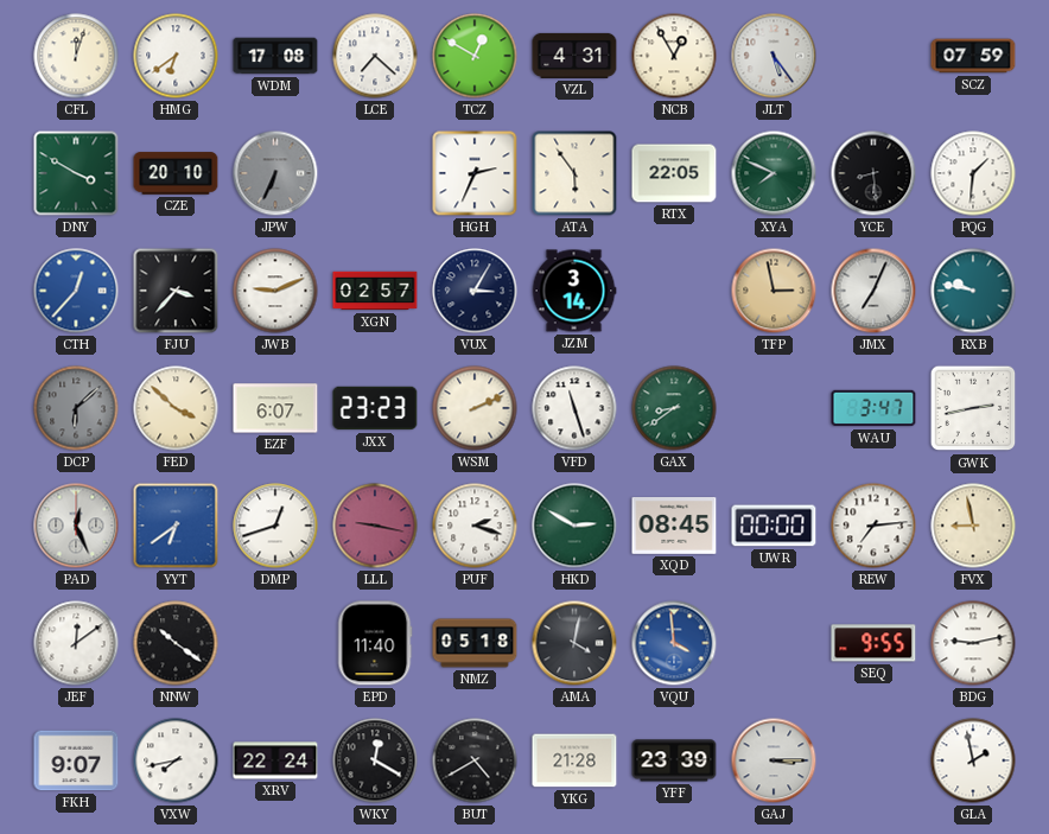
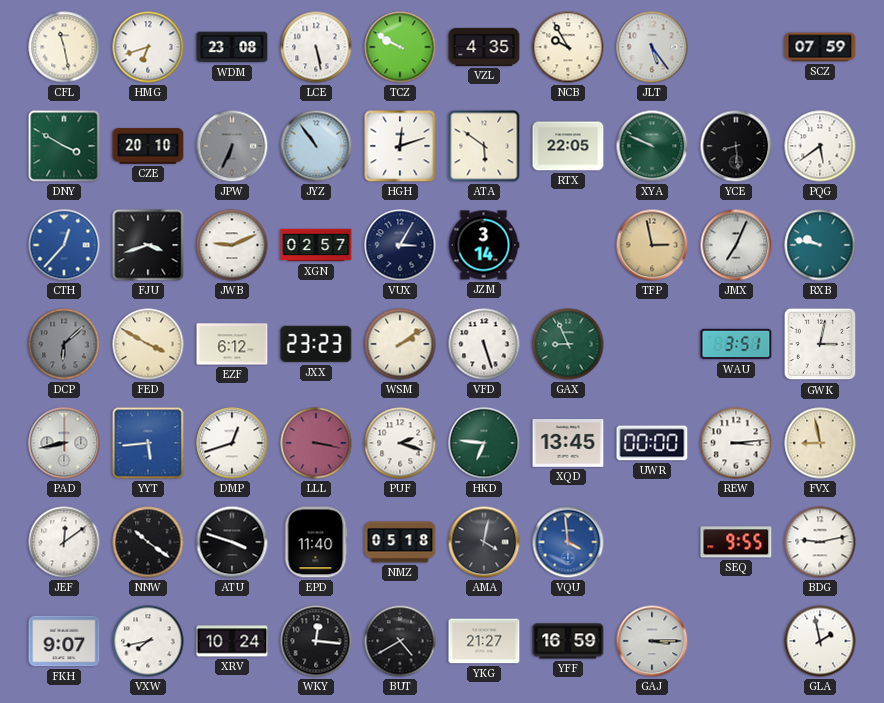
CFL: 12:03 -> 11:28
HMG: 6:39 -> 6:42
WDM: 17:08 -> 23:08
LCE: 7:22 -> 5:28
TCZ: 12:50 -> 9:50
VZL: 4:31 -> 4:35
NCB: 12:55 -> 9:55
JYZ: none -> 10:54
HGH: 2:34 -> 12:12
ATA: 5:54 -> 5:51
XYA: 7:49 -> 9:49
PQG: 1:31 -> 5:39
FJU: 3:37 -> 3:42
FED: 3:52 -> 3:50
EZF: 6:07 -> 6:12
WSM: 2:11 -> 2:09
VFD: 11:27 -> 5:27
GAX: 8:39 -> 8:56
WAU: 3:47 -> 3:51
GWK: 2:43 -> 3:02
PAD: 12:26 -> 8:43
YYT: 6:39 -> 5:44
LLL: 9:17 -> 3:17
HKD: 2:50 -> 6:46
XQD: 08:45 -> 13:45
REW: 7:14 -> 3:14
ATU: none -> 3:48
XRV: 22:24 -> 10:24
WKY: 12:20 -> 12:16
YKG: 21:28 -> 21:27
YFF: 23:39 -> 16:59
